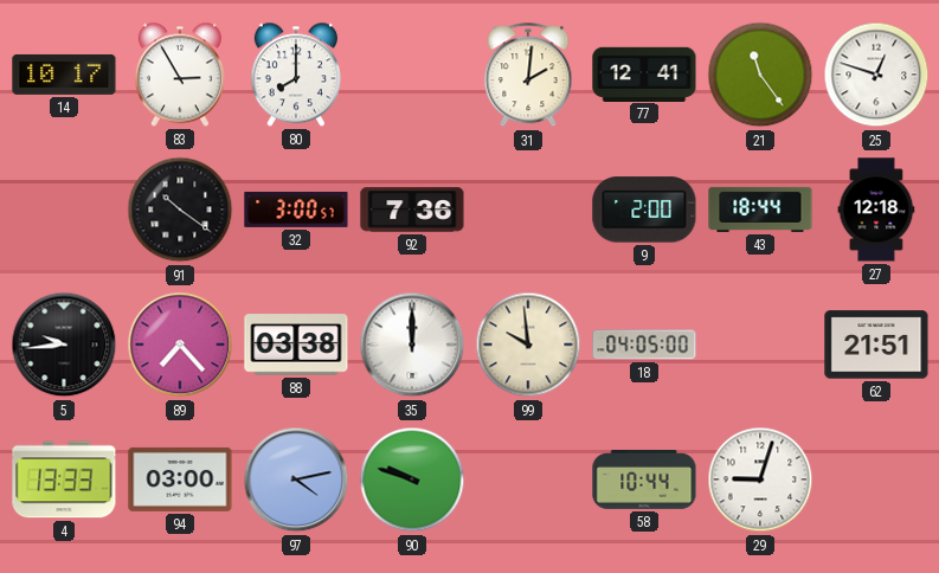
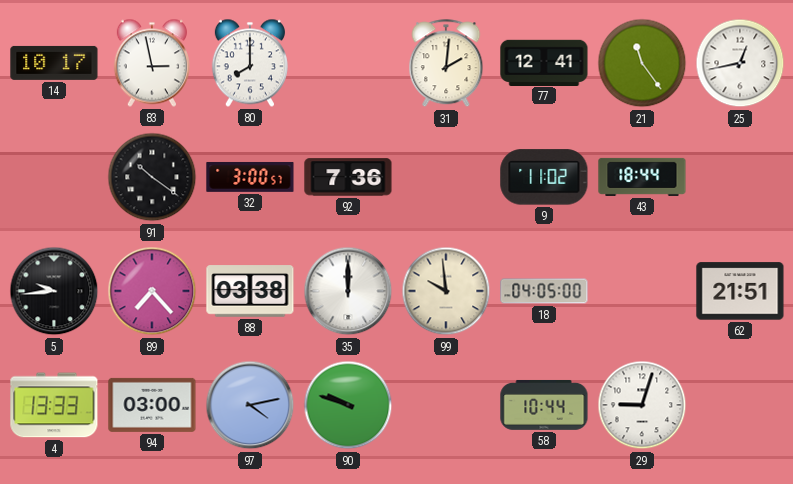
83: 2:55 -> 2:58
25: 12:48 -> 12:43
9: 2:00 -> 11:02
27: 12:18 -> none
